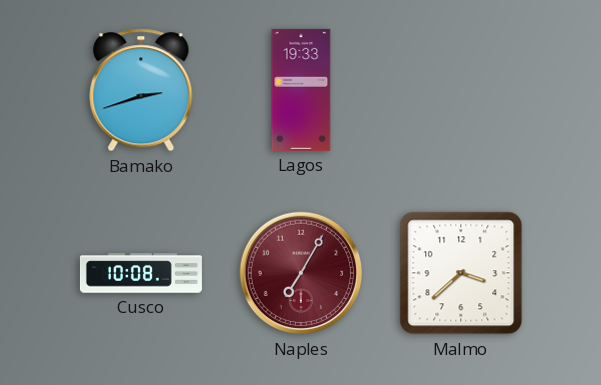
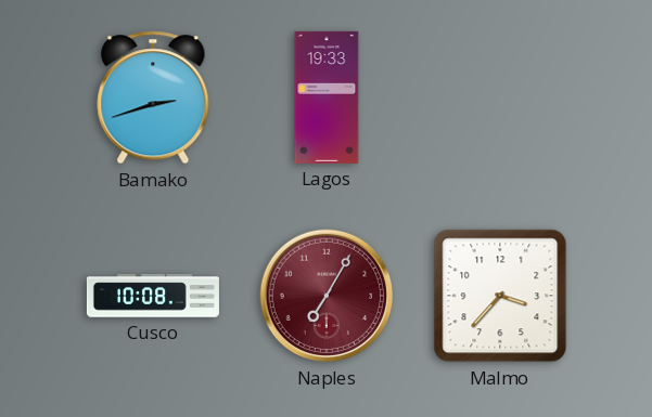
Malmo: 3:38 -> 3:37
